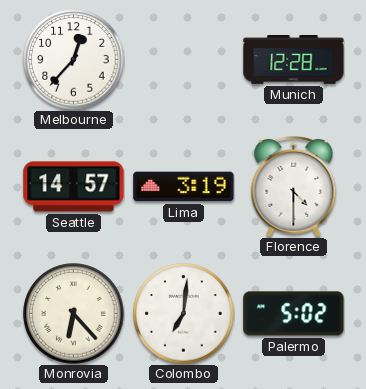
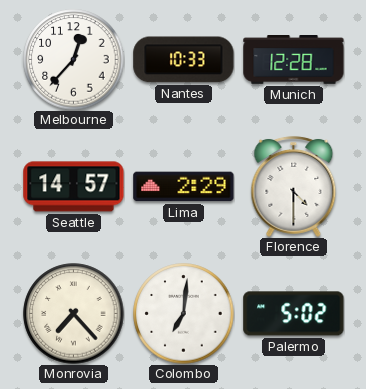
Nantes: none -> 10:33
Lima: 3:19 -> 2:29
Monrovia: 6:23 -> 7:23
